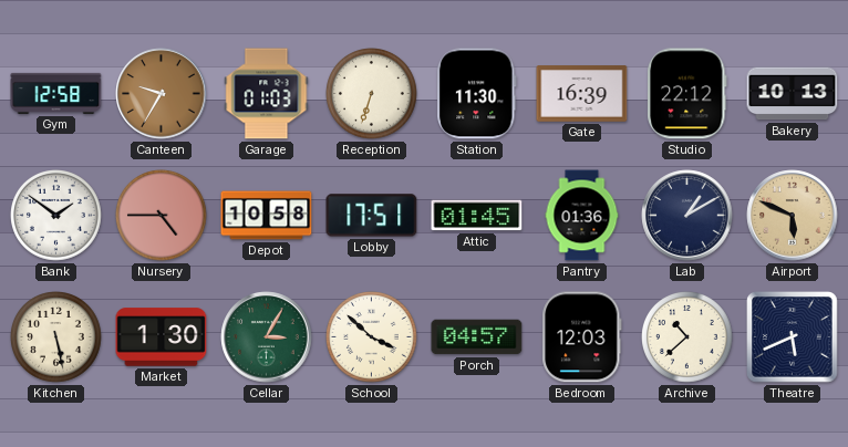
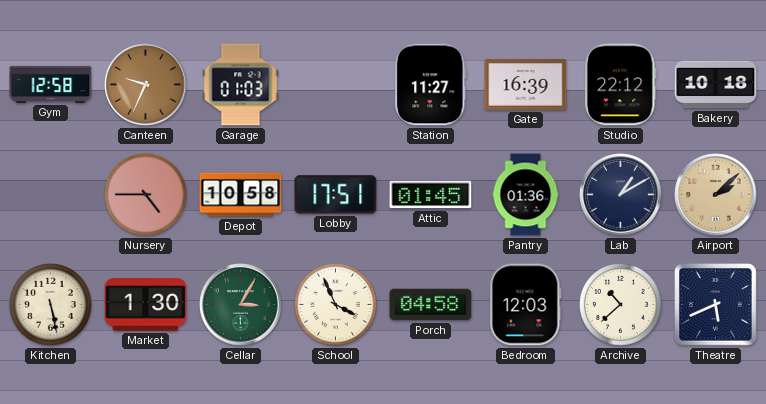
Canteen: 9:35 -> 9:34
Reception: 6:33 -> none
Station: 11:30 -> 11:27
Bakery: 10:13 -> 10:18
Bank: 1:51 -> none
Airport: 5:49 -> 2:08
School: 3:52 -> 3:56
Porch: 04:57 -> 04:58
